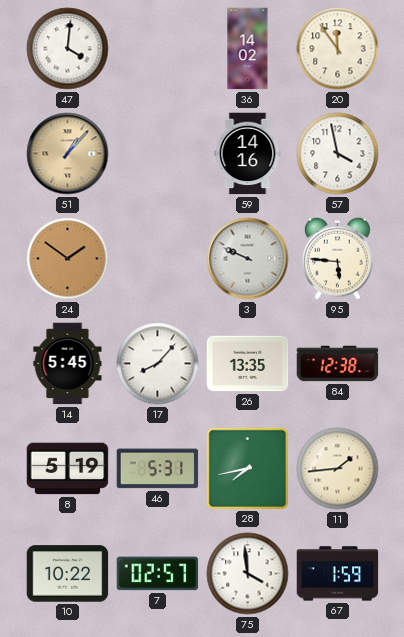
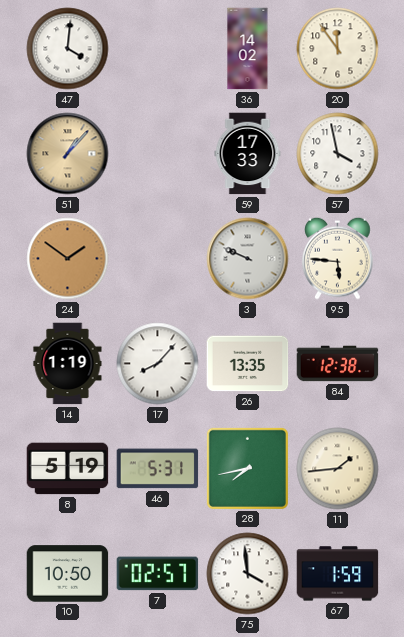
59: 14:16 -> 17:33
14: 5:45 -> 1:19
10: 10:22 -> 10:50
